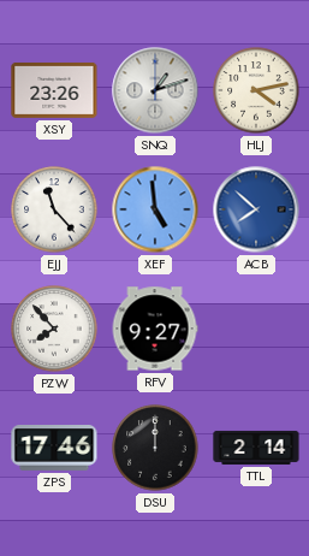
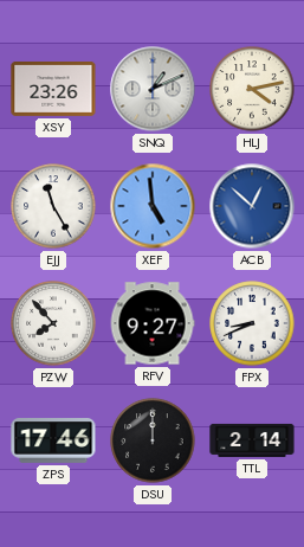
SNQ: 1:12 -> 1:11
EJJ: 11:23 -> 11:25
ACB: 7:52 -> 12:52
FPX: none -> 8:41
